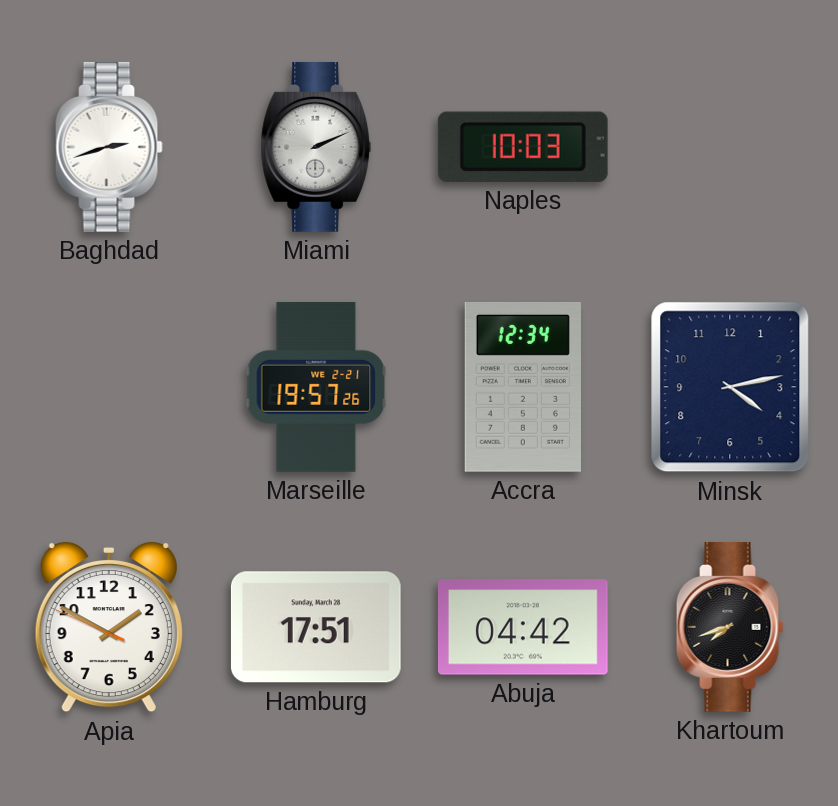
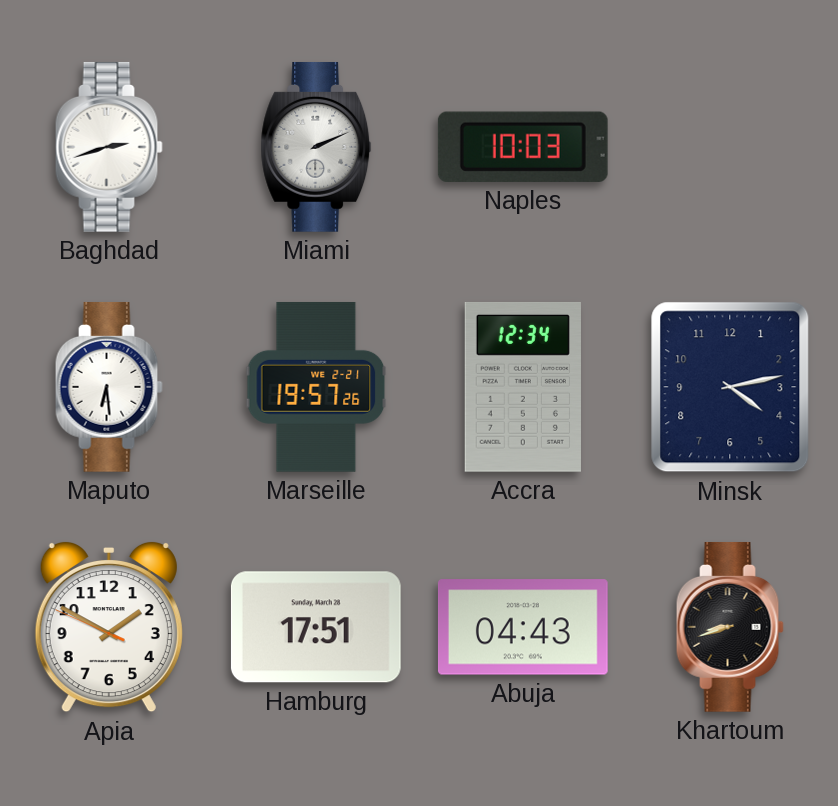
Maputo: none -> 6:29
Abuja: 04:42 -> 04:43
Khartoum: 7:42 -> 8:42
